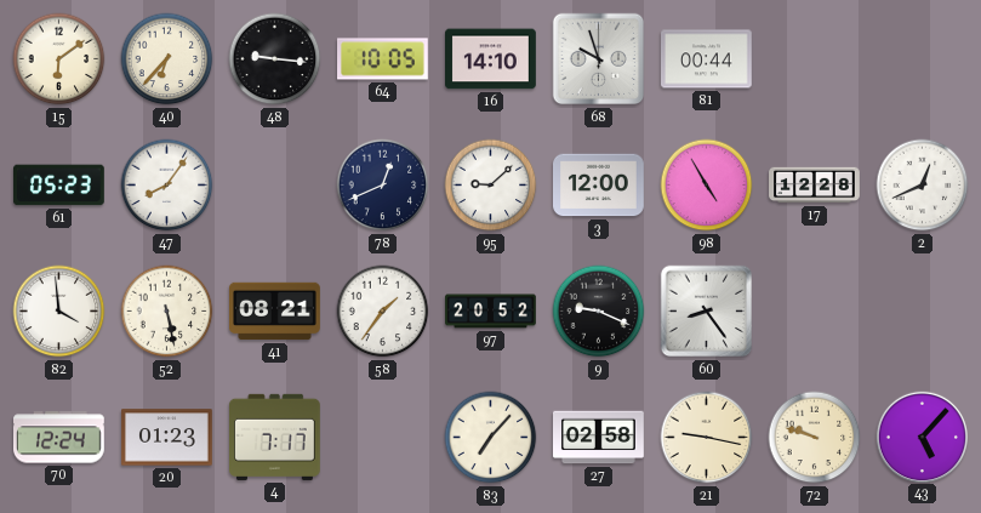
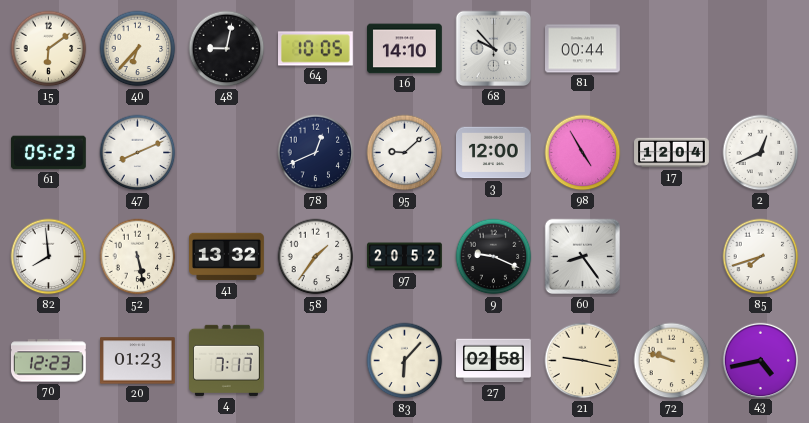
48: 9:16 -> 9:02
68: 9:57 -> 9:53
47: 8:06 -> 8:11
17: 12:28 -> 12:04
82: 3:59 -> 7:59
41: 08:21 -> 13:32
85: none -> 7:42
70: 12:24 -> 12:23
83: 7:07 -> 6:07
43: 5:07 -> 4:43
